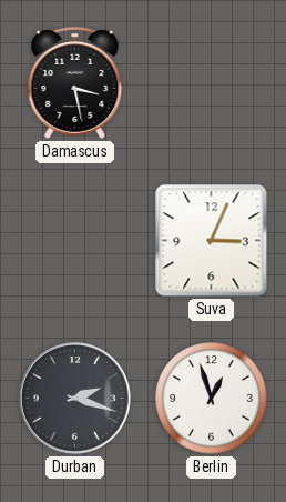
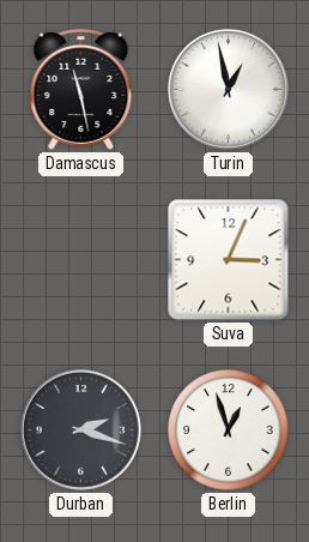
Damascus: 3:28 -> 11:28
Turin: none -> 12:58
